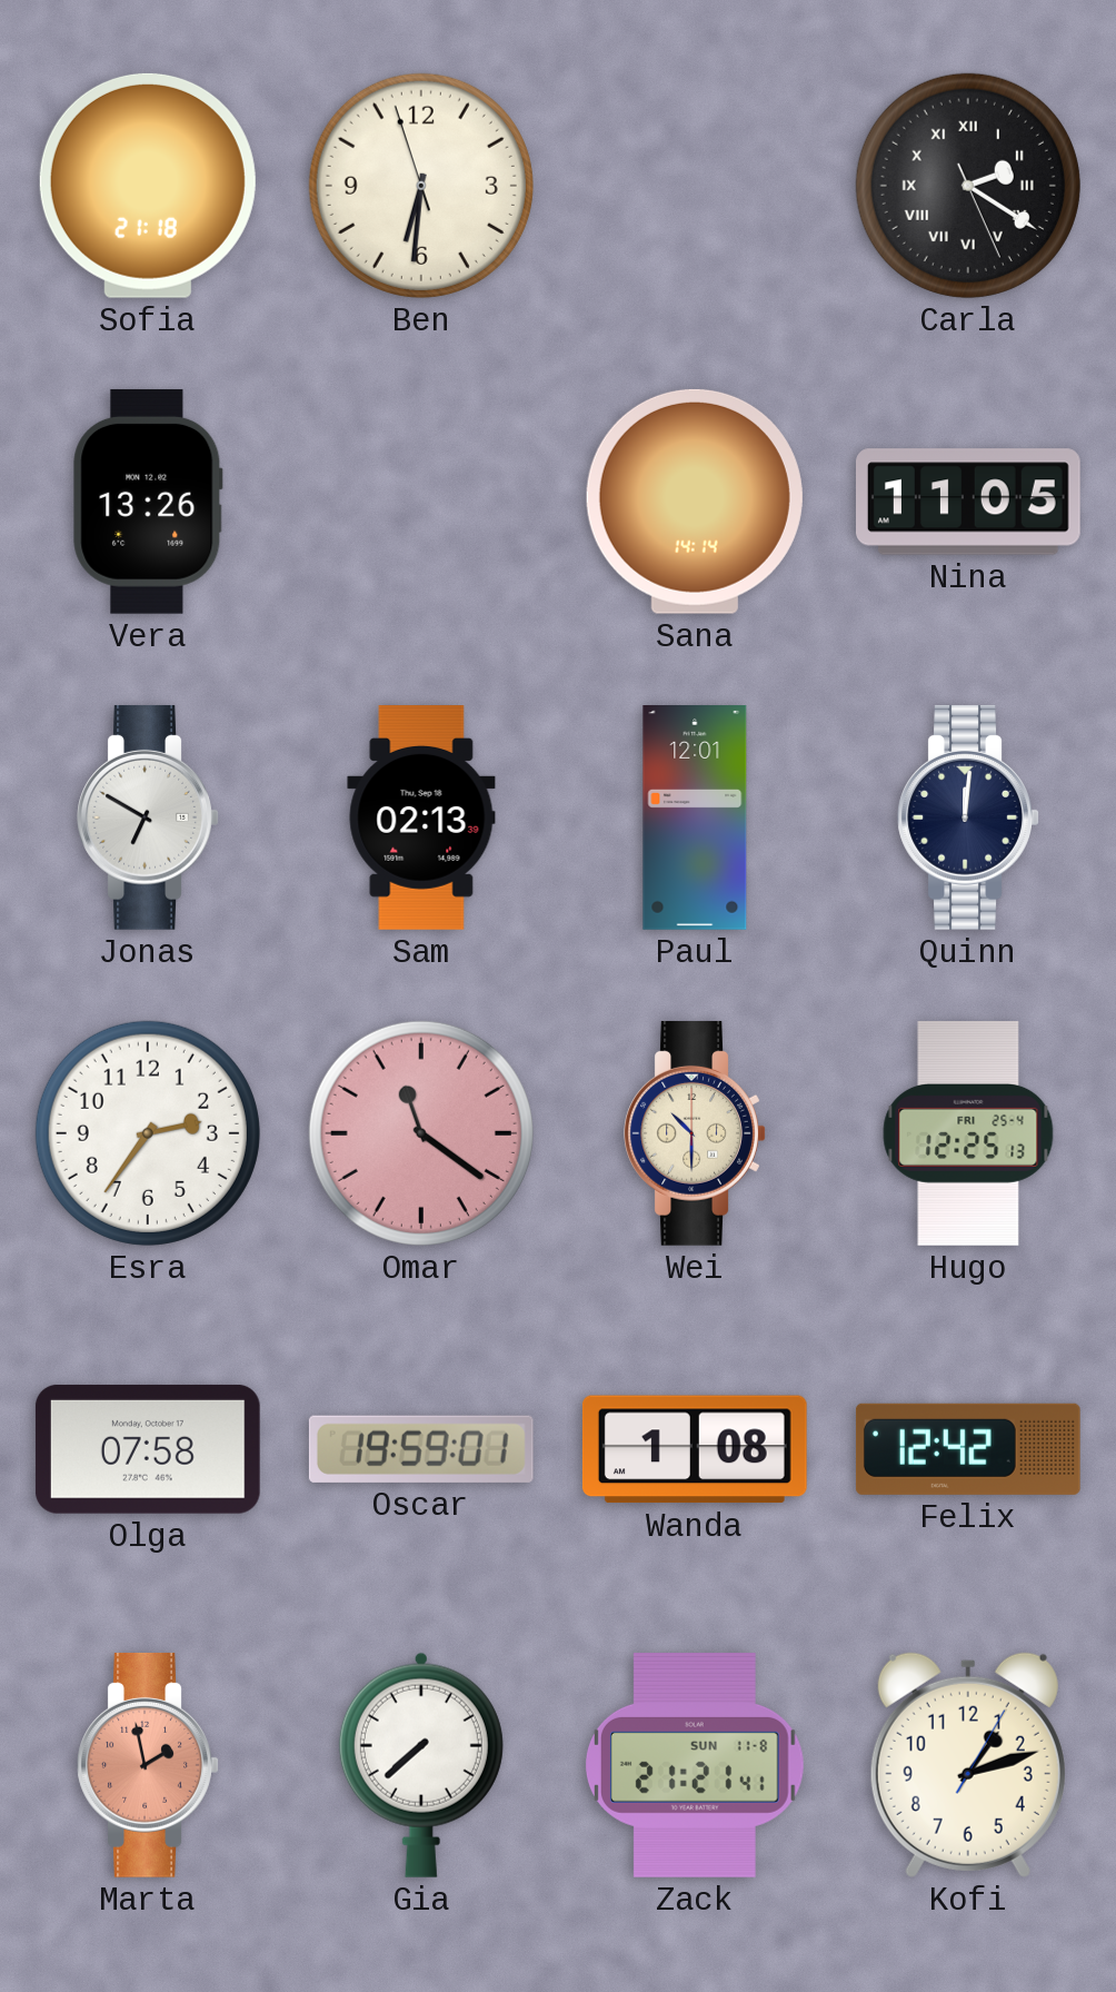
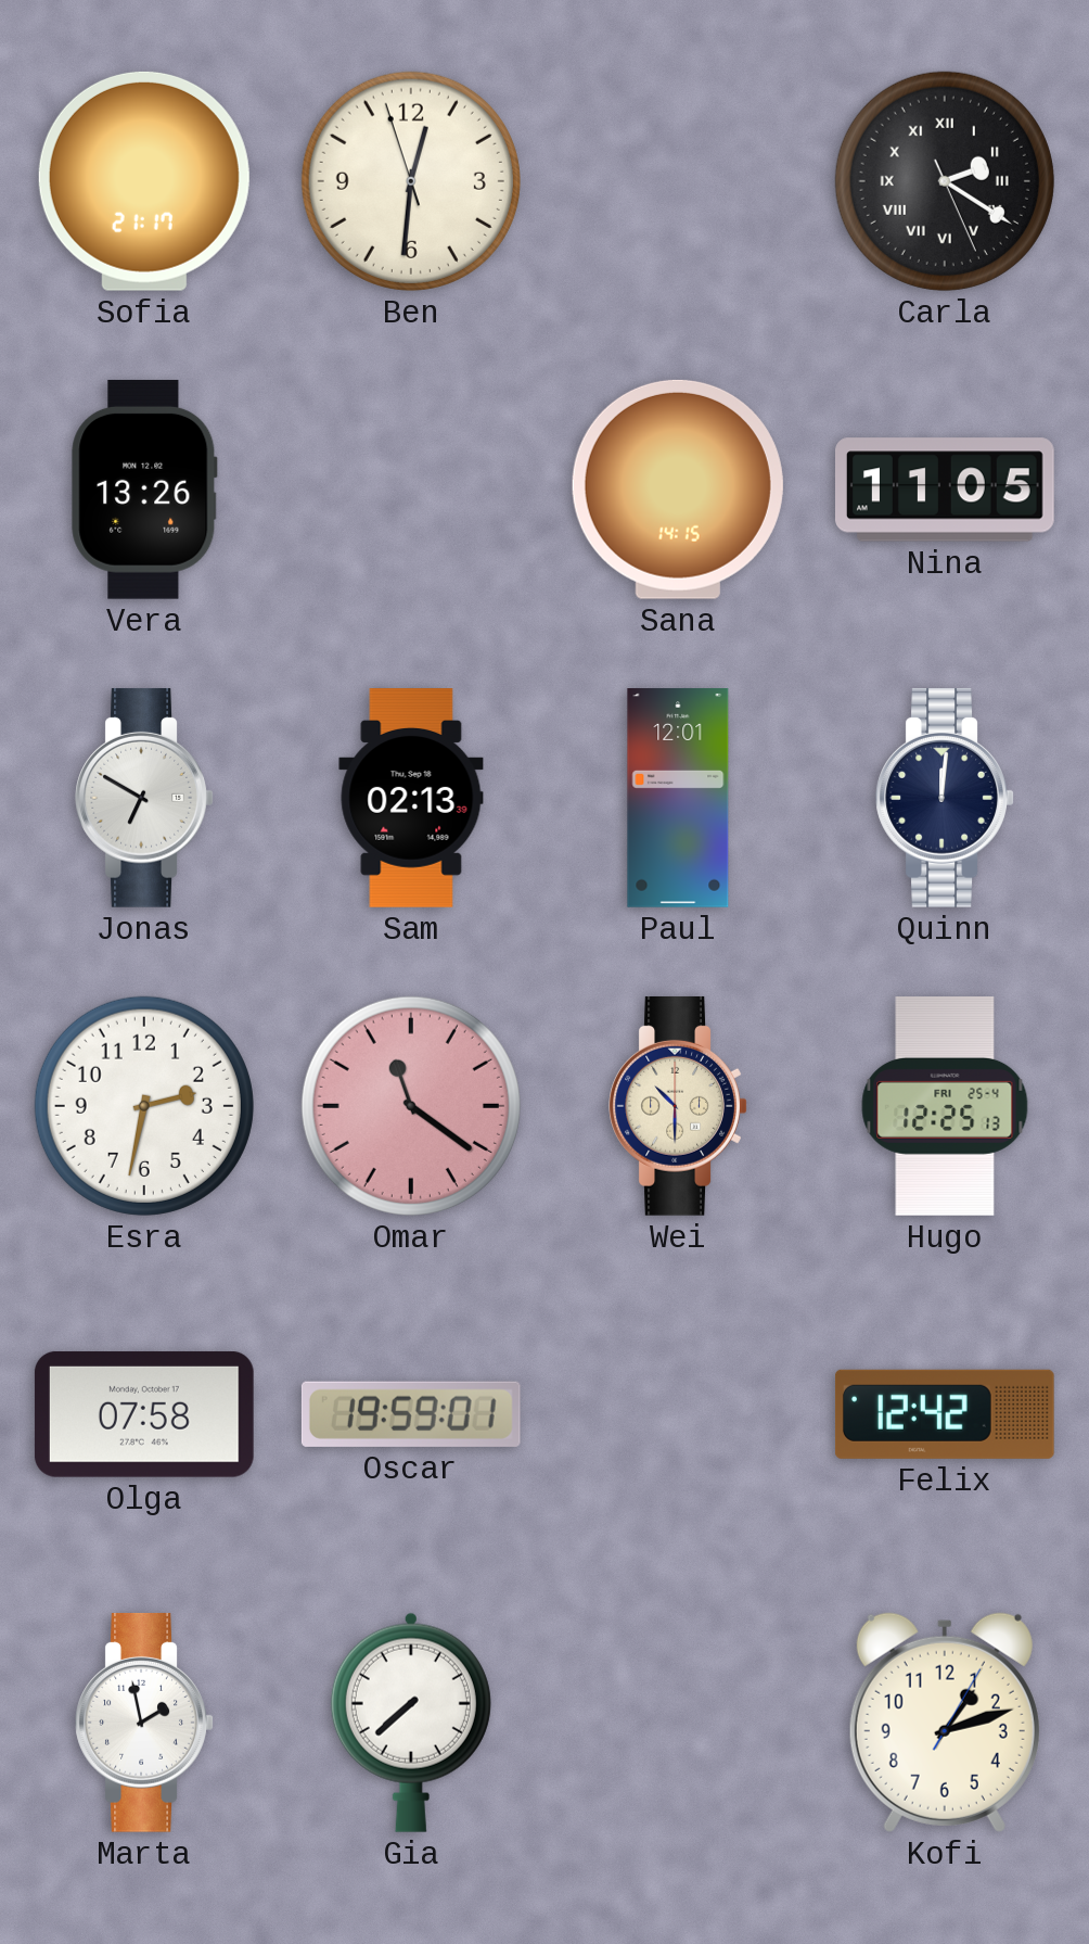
Sofia: 21:18 -> 21:17
Ben: 6:30 -> 12:30
Sana: 14:14 -> 14:15
Esra: 2:36 -> 2:32
Wanda: 1:08 -> none
Marta dial: salmon -> white
Zack: 21:21 -> none
